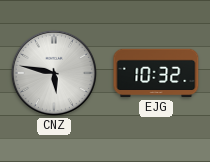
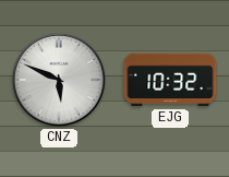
CNZ: 5:47 -> 5:49
